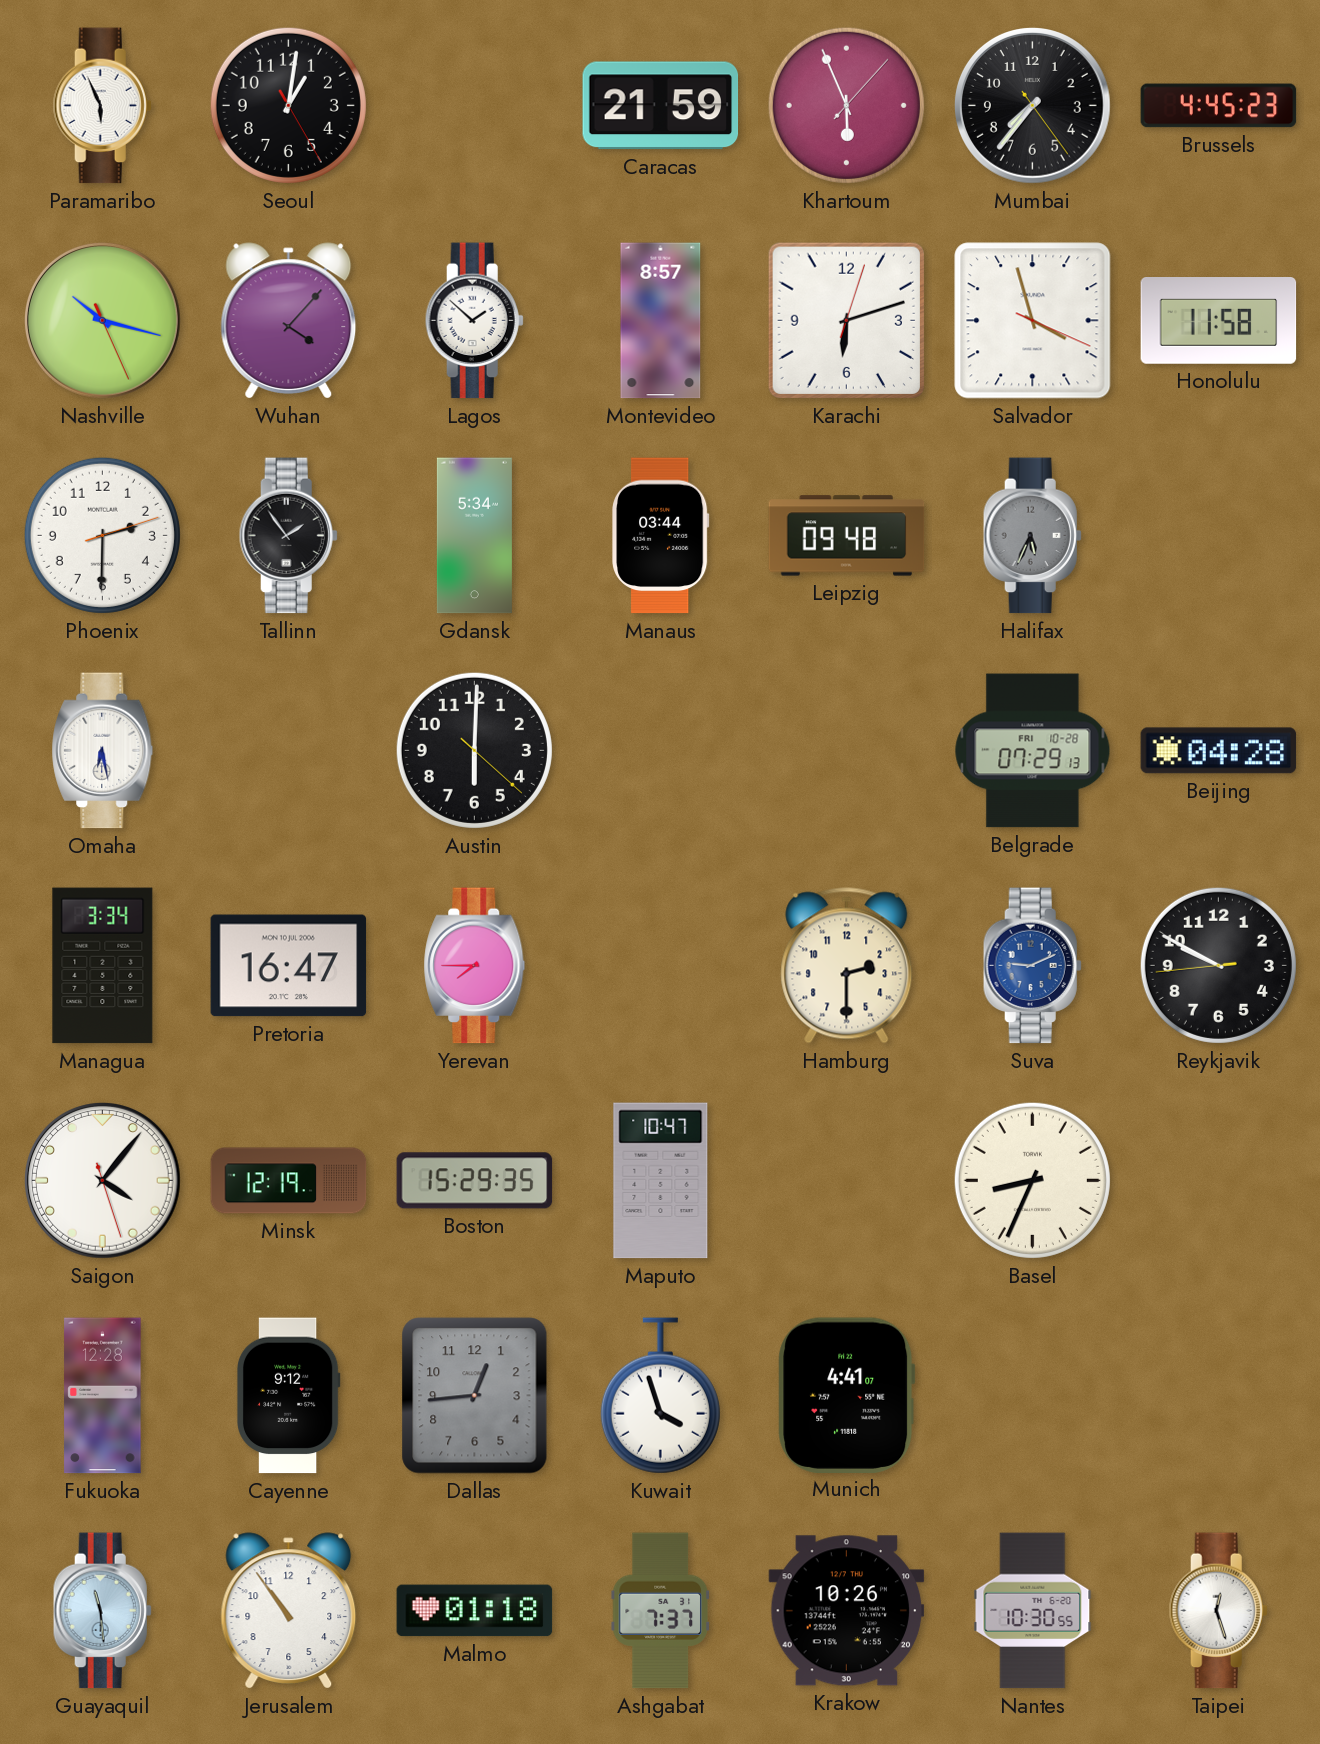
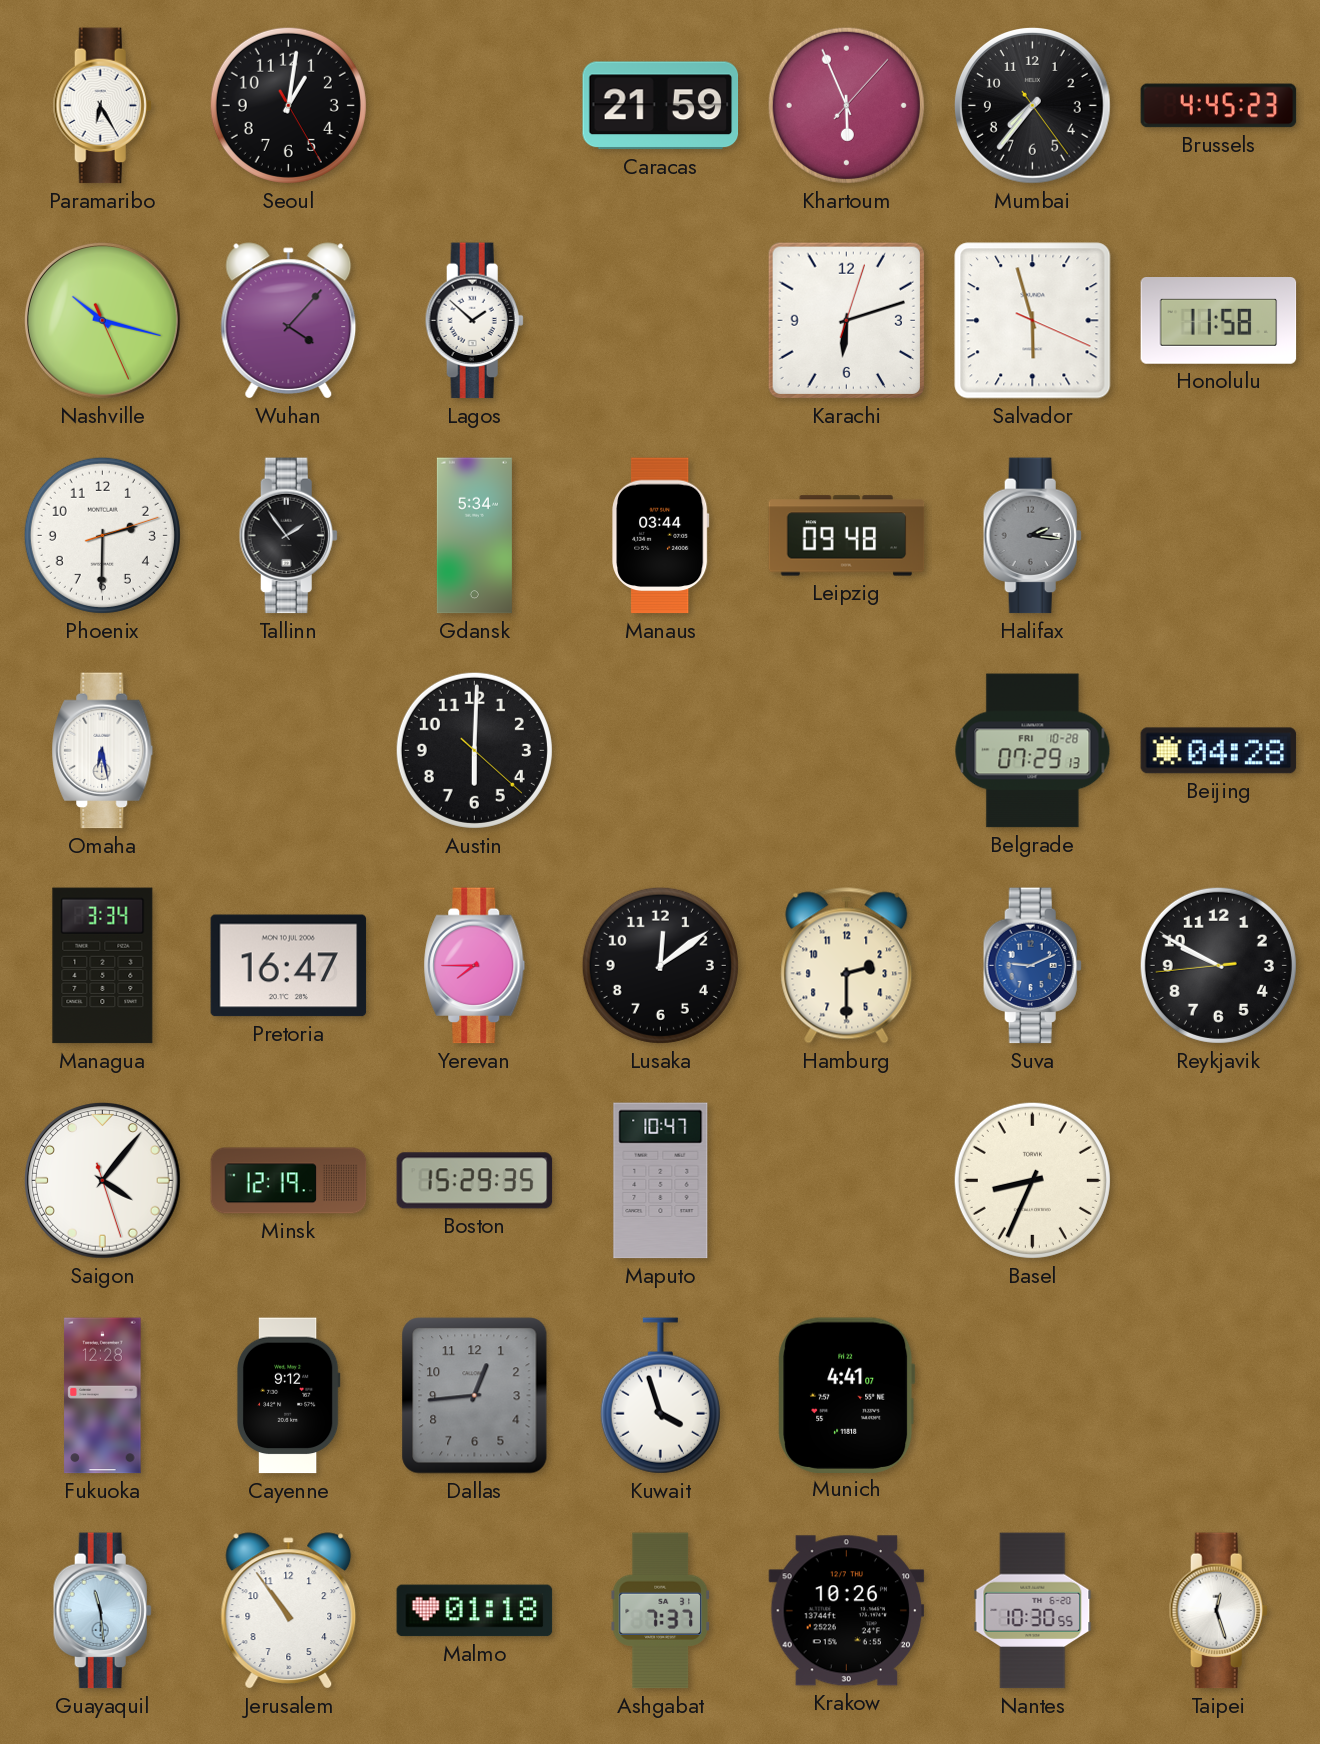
Paramaribo: 5:56 -> 6:25
Montevideo: 8:57 -> none
Salvador: 3:57 -> 5:57
Halifax: 5:34 -> 2:16
Lusaka: none -> 12:09
